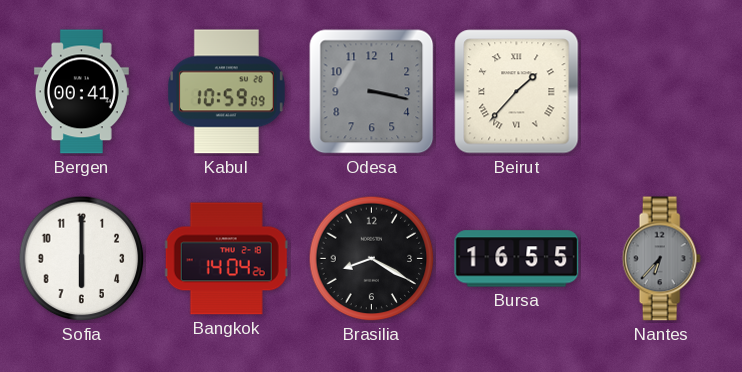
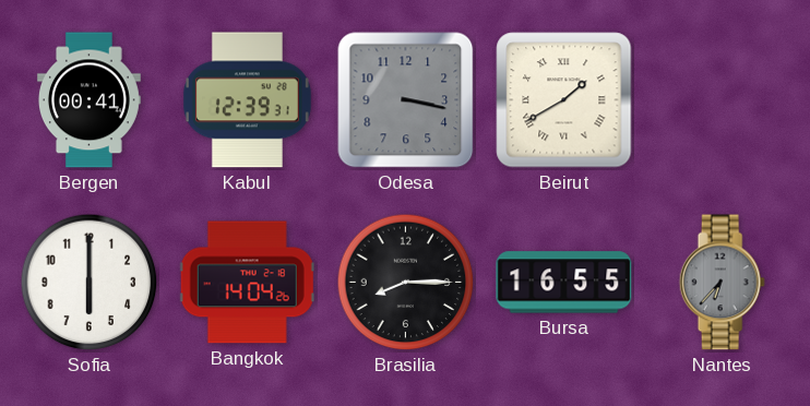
Kabul: 10:59 -> 12:39
Beirut: 1:37 -> 1:40
Brasilia: 8:20 -> 8:15
